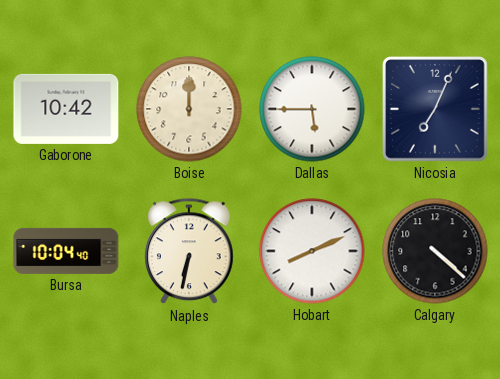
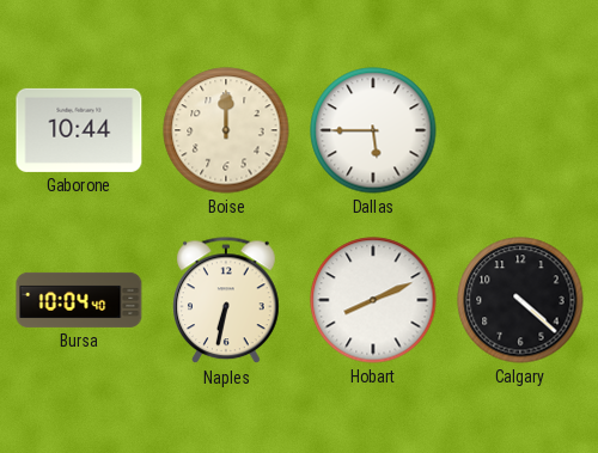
Gaborone: 10:42 -> 10:44
Nicosia: 7:04 -> none
